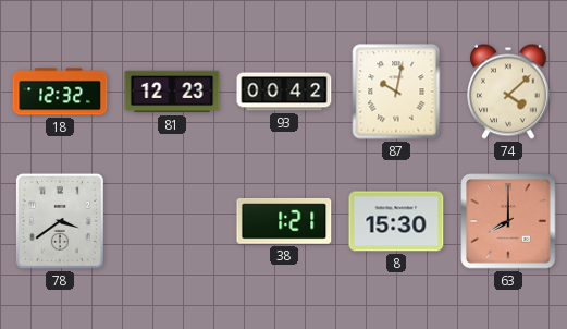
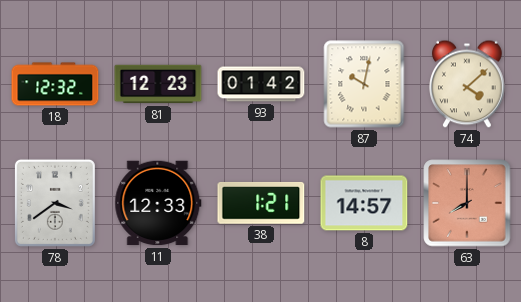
93: 00:42 -> 01:42
11: none -> 12:33
8: 15:30 -> 14:57
